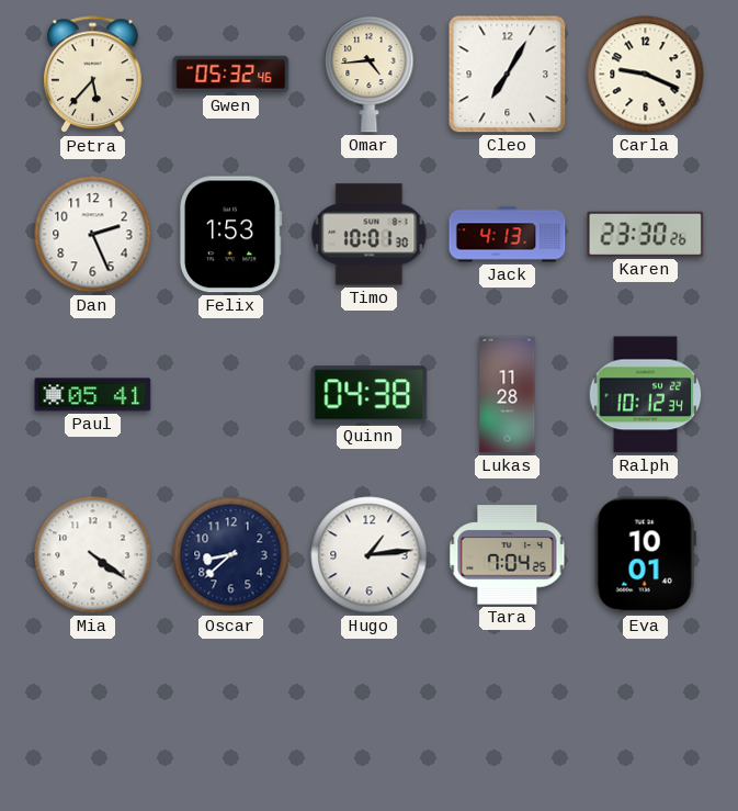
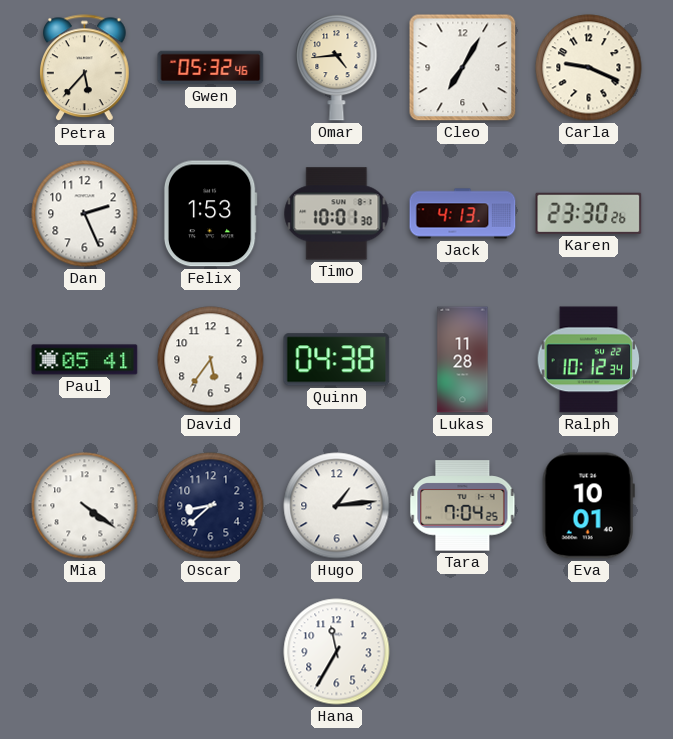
David: none -> 5:36
Hana: none -> 11:35
